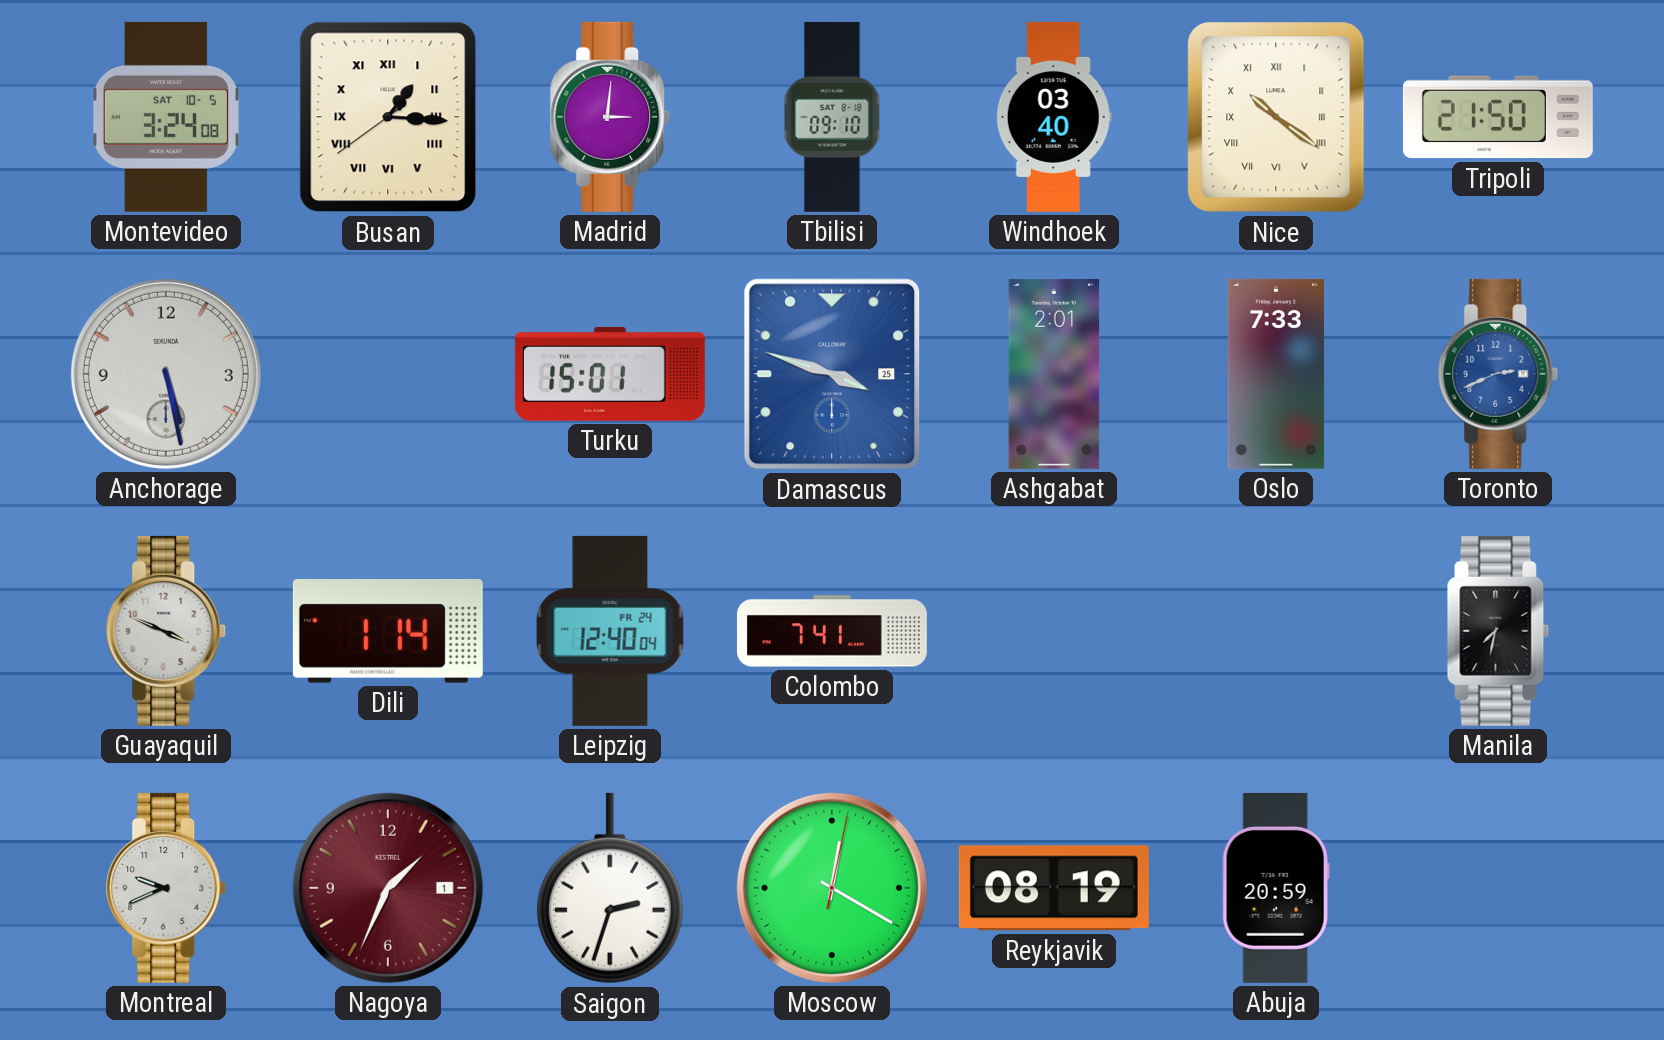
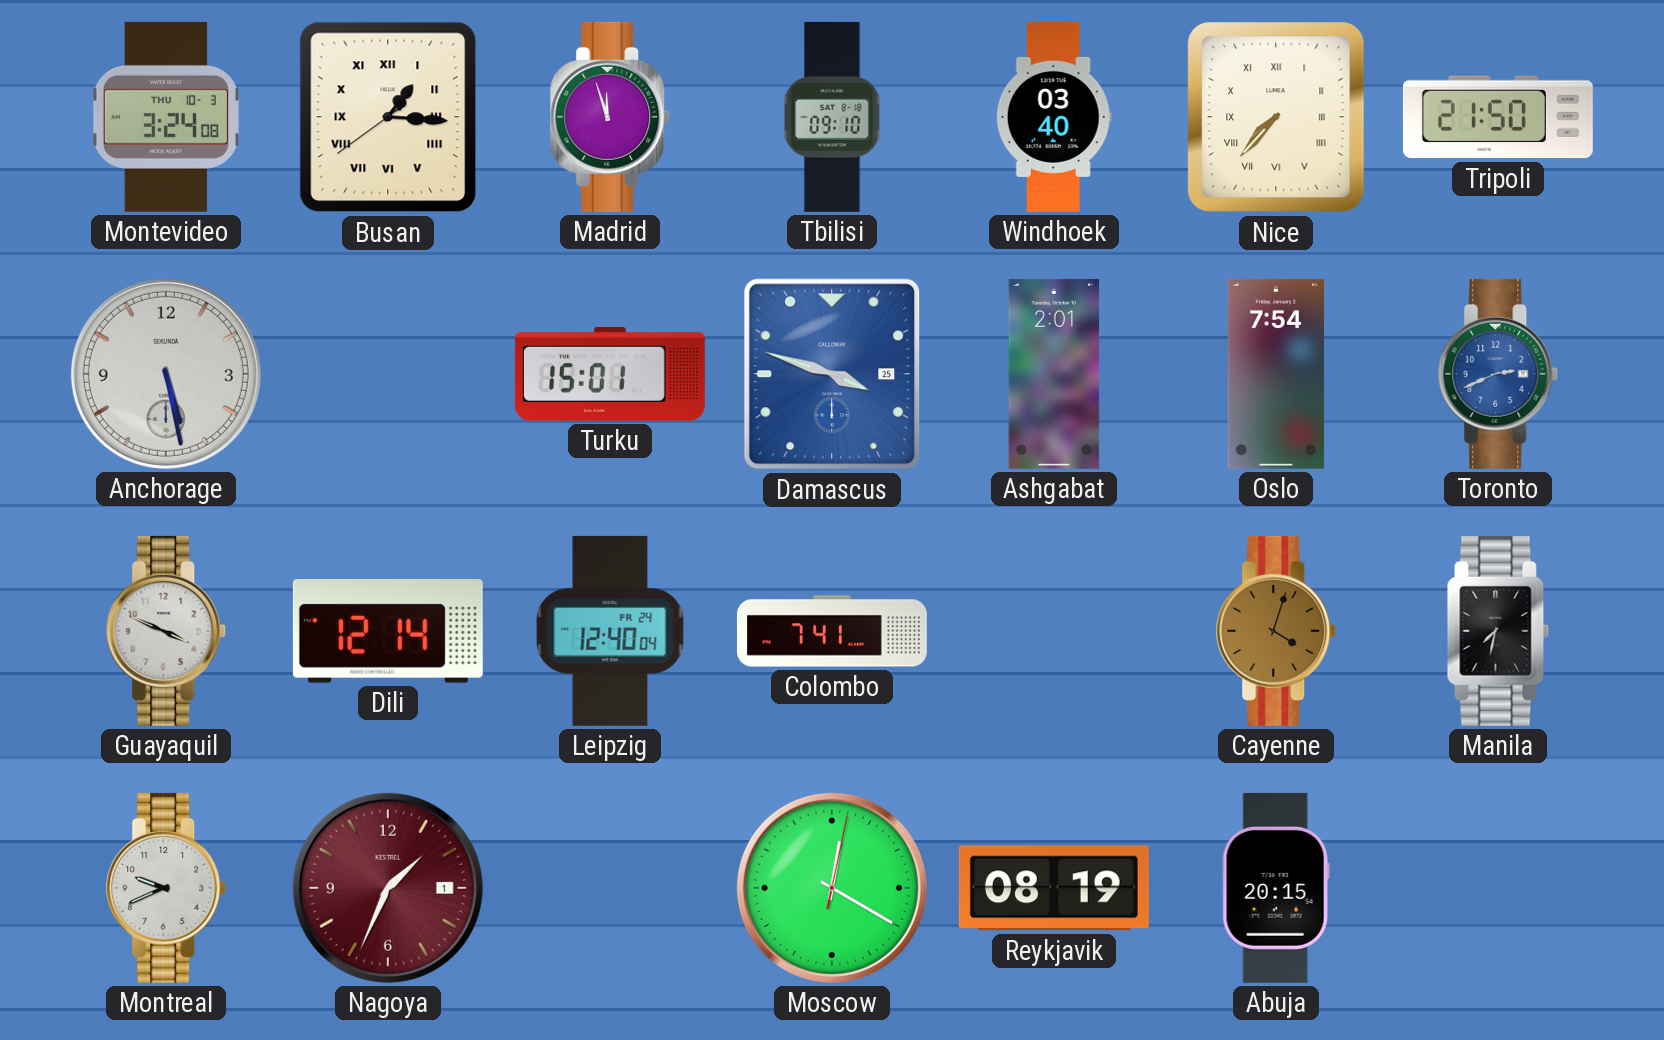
Montevideo date: SAT 10-5 -> THU 10-3
Madrid: 3:01 -> 11:57
Nice: 10:21 -> 7:37
Oslo: 7:33 -> 7:54
Dili: 1:14 -> 12:14
Cayenne: none -> 4:03
Saigon: 2:33 -> none
Abuja: 20:59 -> 20:15
